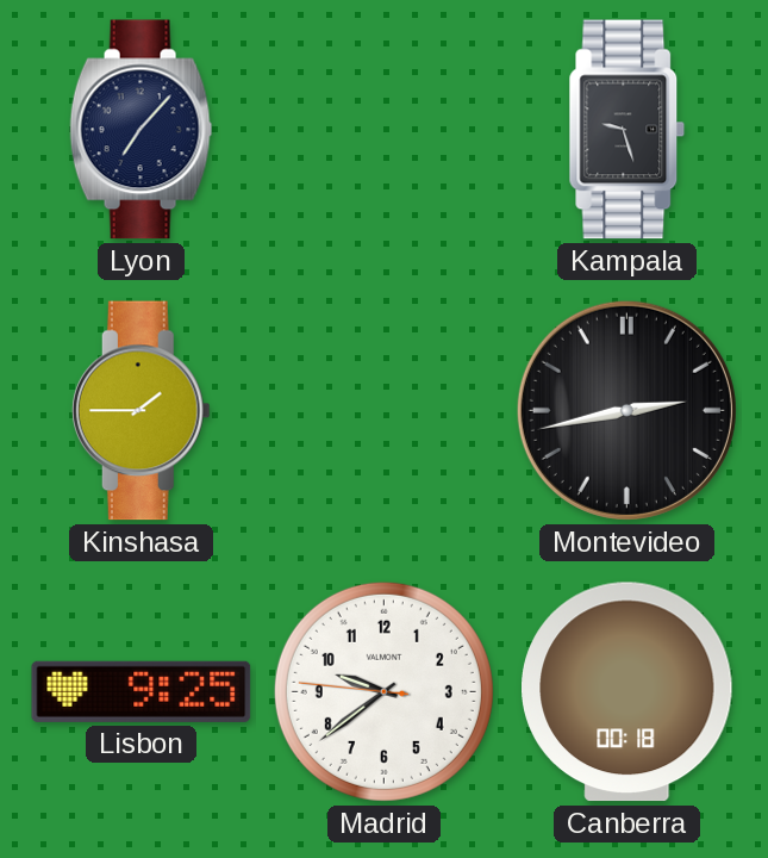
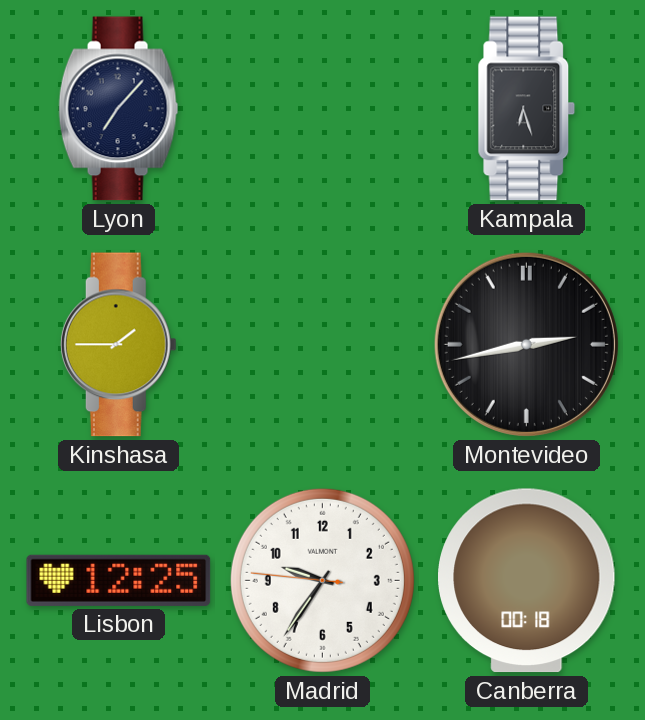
Kampala: 9:27 -> 6:27
Lisbon: 9:25 -> 12:25
Madrid: 9:38 -> 9:35
